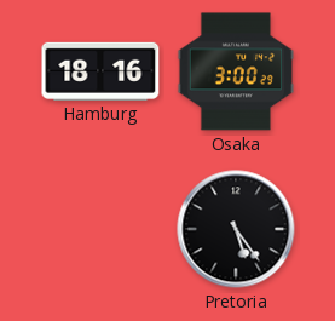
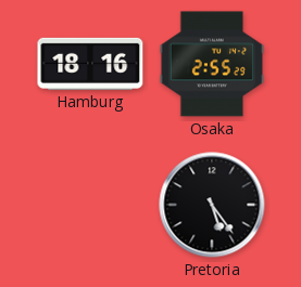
Osaka: 3:00 -> 2:55
